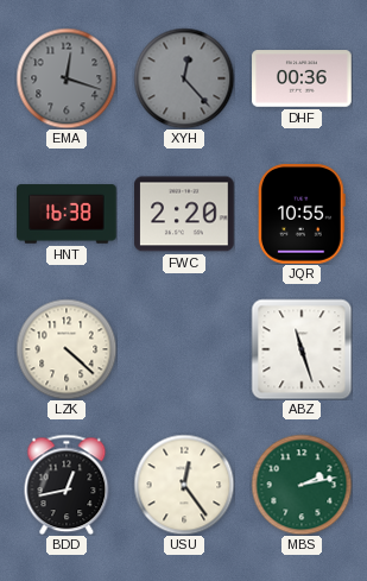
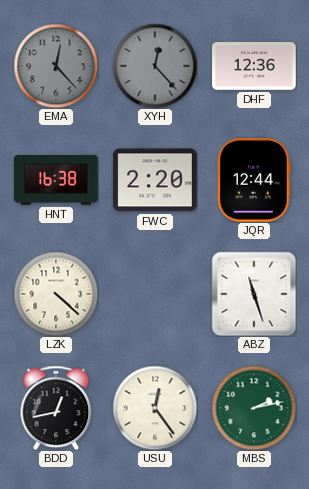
EMA: 12:18 -> 12:23
DHF: 00:36 -> 12:36
JQR: 10:55 -> 12:44
